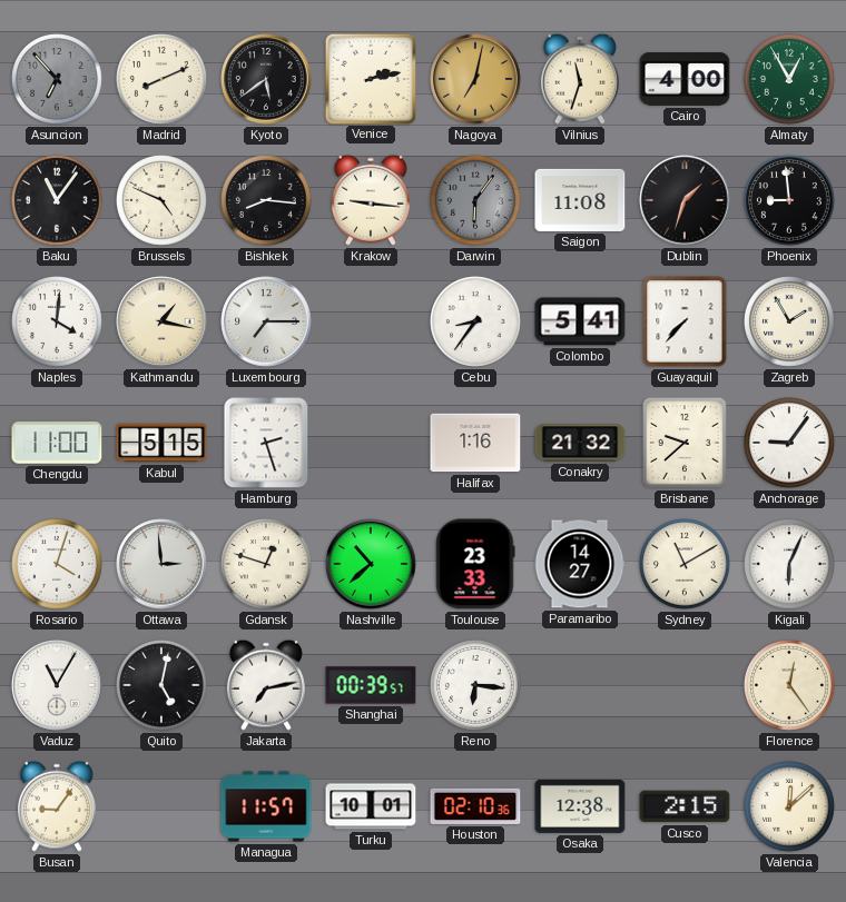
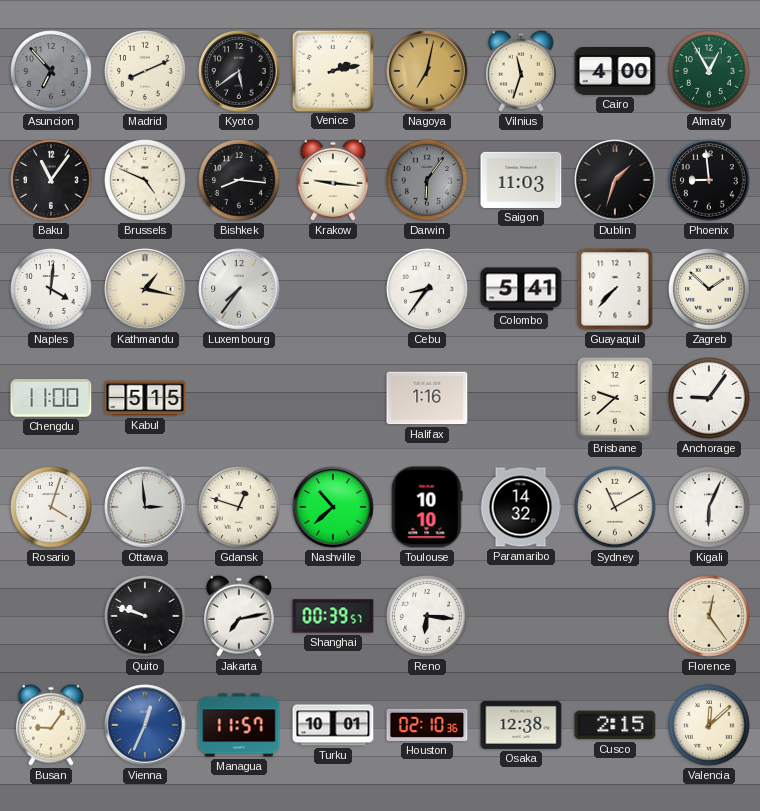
Saigon: 11:08 -> 11:03
Luxembourg: 7:15 -> 7:36
Zagreb: 1:55 -> 1:52
Hamburg: 2:27 -> none
Conakry: 21:32 -> none
Toulouse: 23:33 -> 10:10
Paramaribo: 14:27 -> 14:32
Vaduz: 11:05 -> none
Quito: 5:02 -> 9:48
Vienna: none -> 12:34
